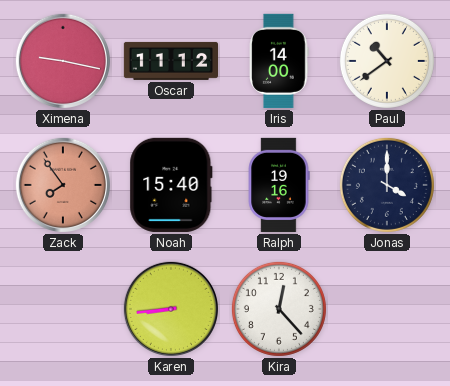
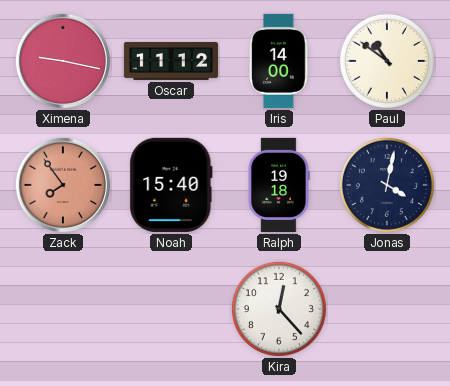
Paul: 10:39 -> 10:51
Ralph: 19:16 -> 19:18
Jonas: 4:00 -> 4:02
Karen: 8:44 -> none
